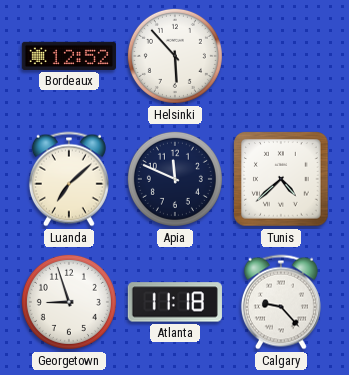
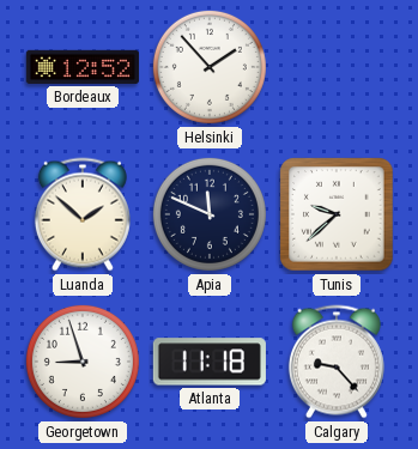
Helsinki: 5:53 -> 1:53
Luanda: 7:08 -> 1:52
Tunis: 4:38 -> 9:38
